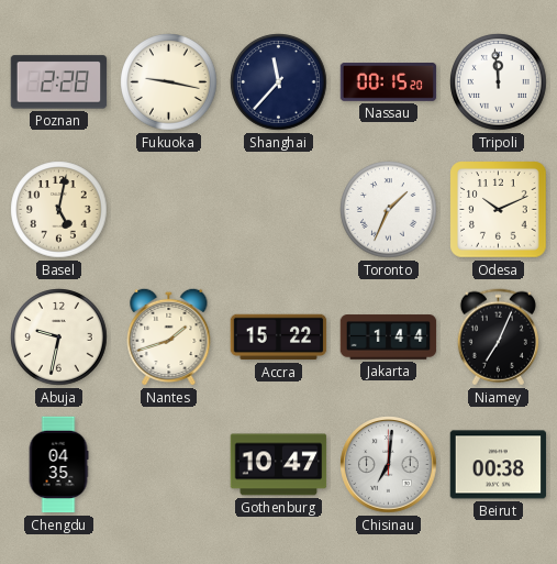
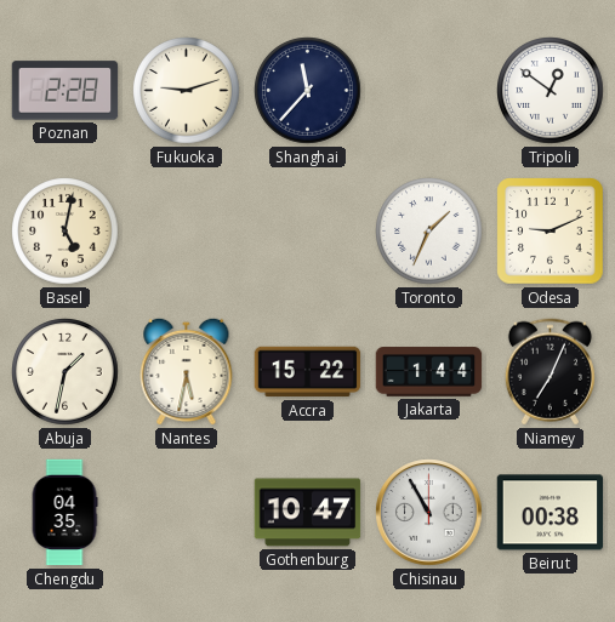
Fukuoka: 9:17 -> 9:12
Nassau: 00:15 -> none
Tripoli: 11:59 -> 12:51
Odesa: 10:11 -> 9:11
Abuja: 9:32 -> 1:32
Nantes: 1:42 -> 5:32
Chisinau: 7:01 -> 10:55
